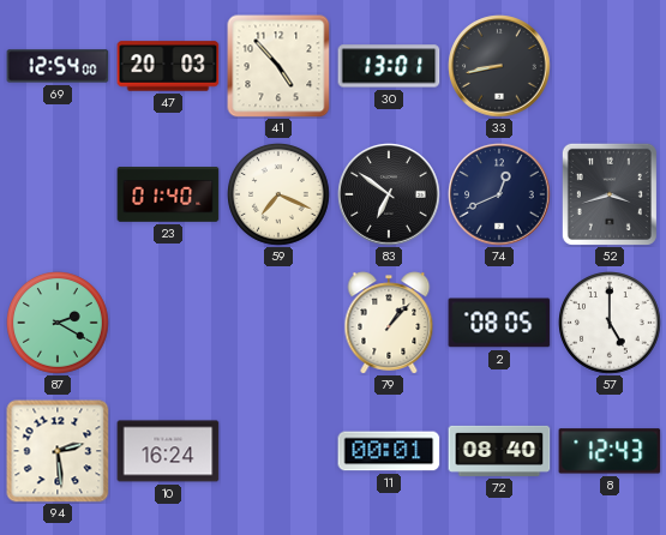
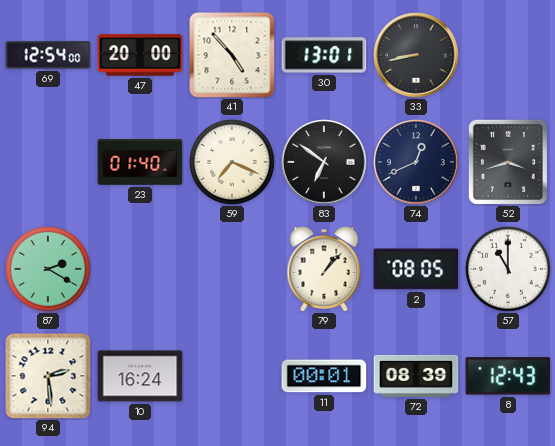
47: 20:03 -> 20:00
57: 5:00 -> 11:00
72: 08:40 -> 08:39
